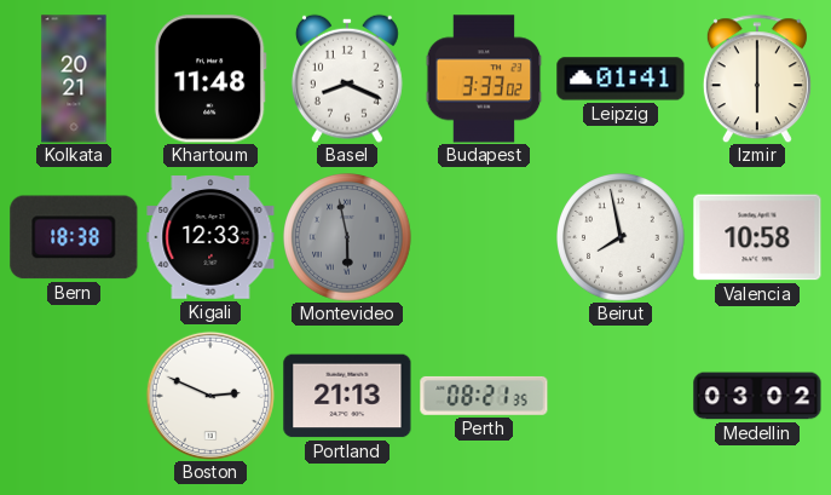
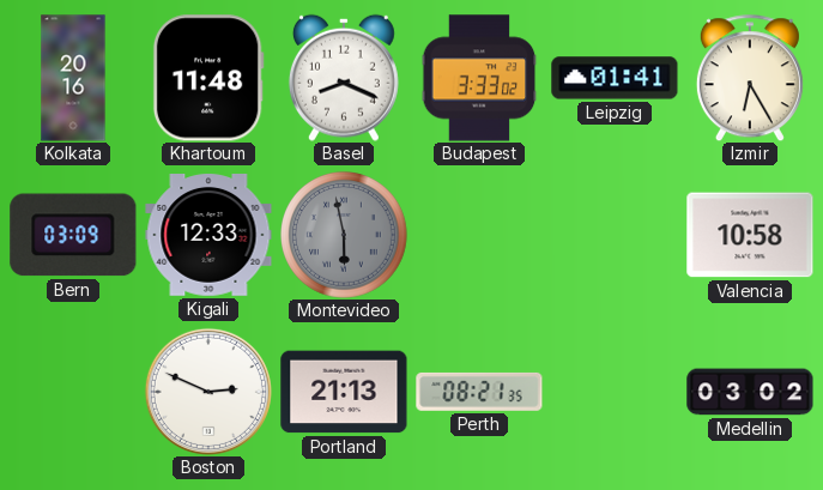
Kolkata: 20:21 -> 20:16
Izmir: 6:00 -> 6:25
Bern: 18:38 -> 03:09
Beirut: 7:58 -> none
